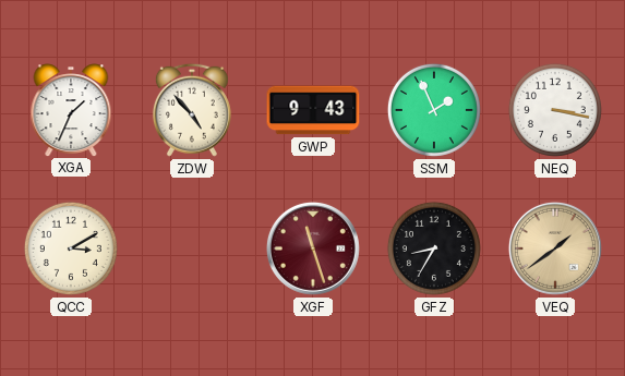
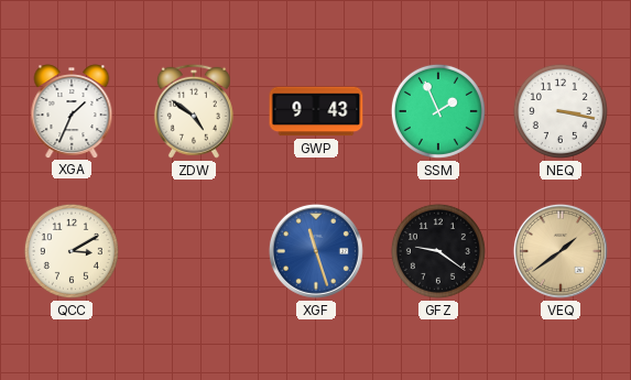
ZDW: 4:53 -> 4:51
XGF dial: burgundy -> blue
GFZ: 8:35 -> 9:21
